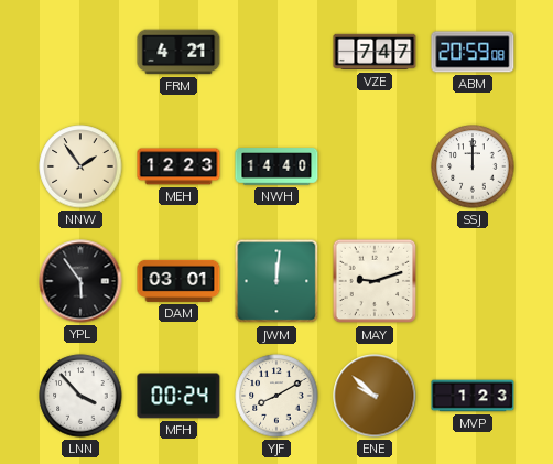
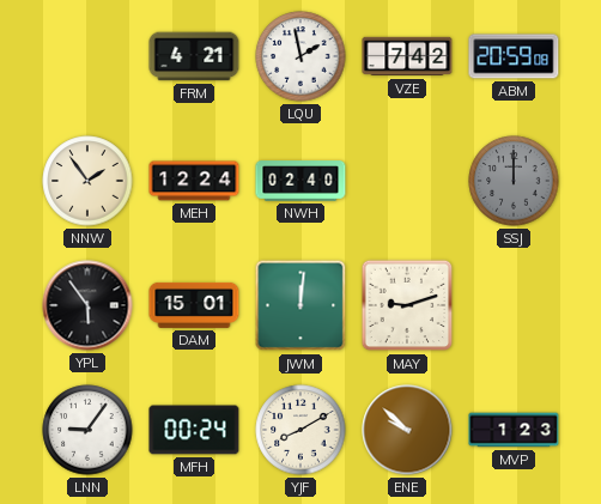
LQU: none -> 1:58
VZE: 7:47 -> 7:42
MEH: 12:23 -> 12:24
NWH: 14:40 -> 02:40
SSJ dial: white -> grey
DAM: 03:01 -> 15:01
LNN: 3:53 -> 9:06
